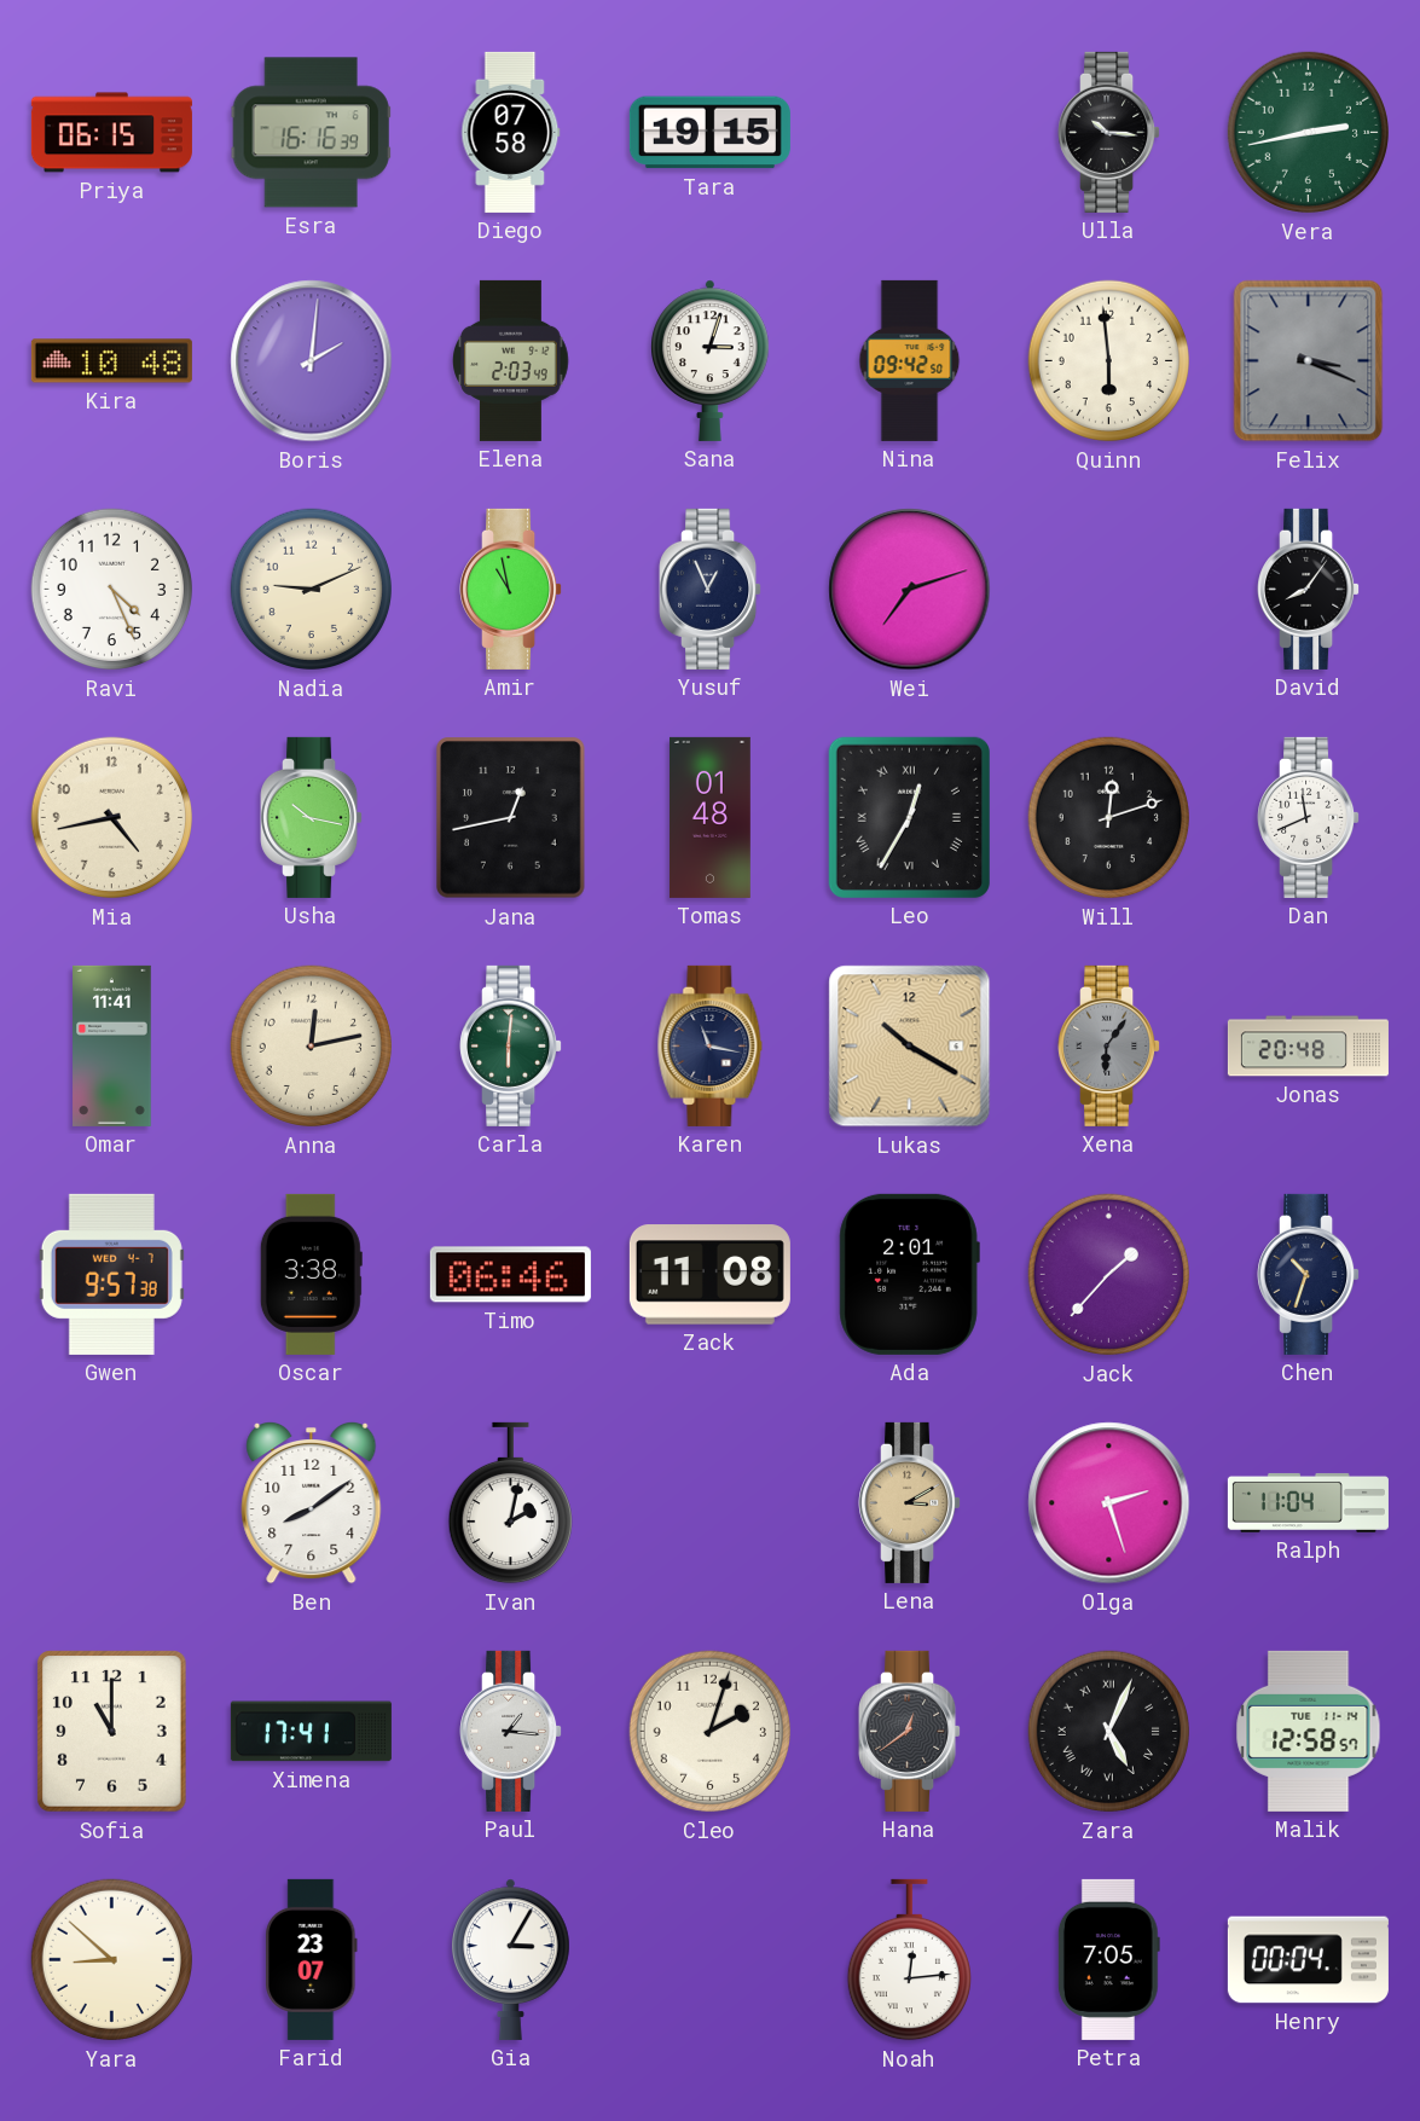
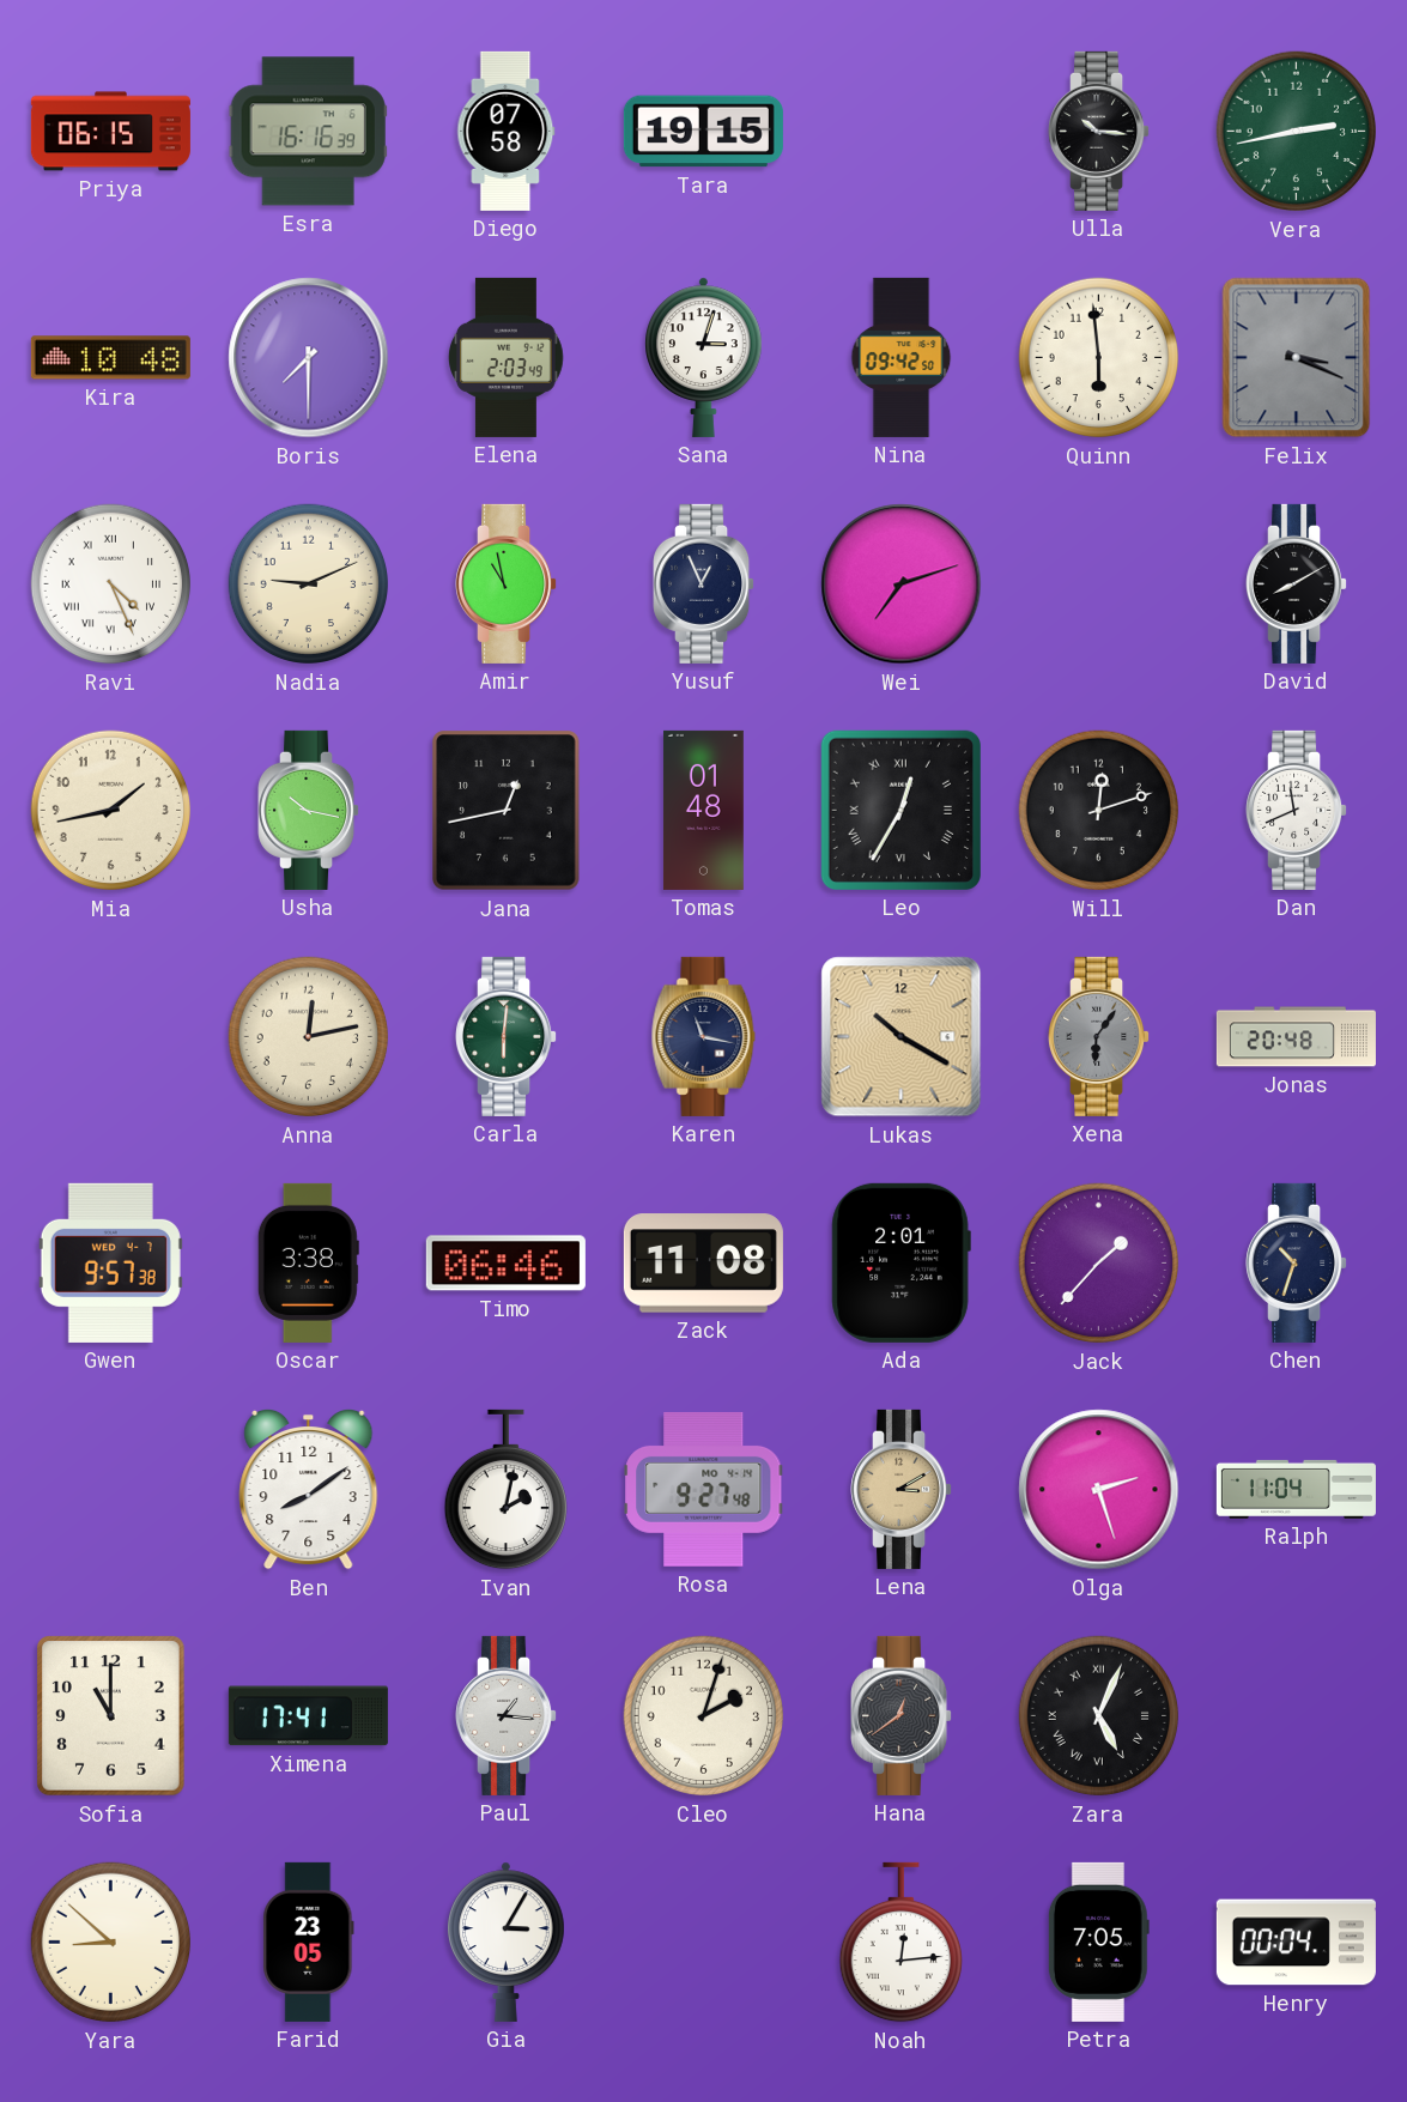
Boris: 2:01 -> 7:30
Ravi numerals: Arabic -> Roman
David: 8:06 -> 8:10
Mia: 4:43 -> 1:43
Omar: 11:41 -> none
Rosa: none -> 9:27
Malik: 12:58 -> none
Farid: 23:07 -> 23:05
